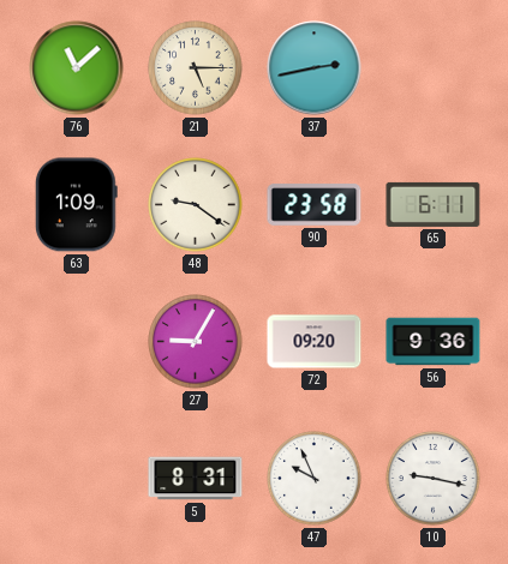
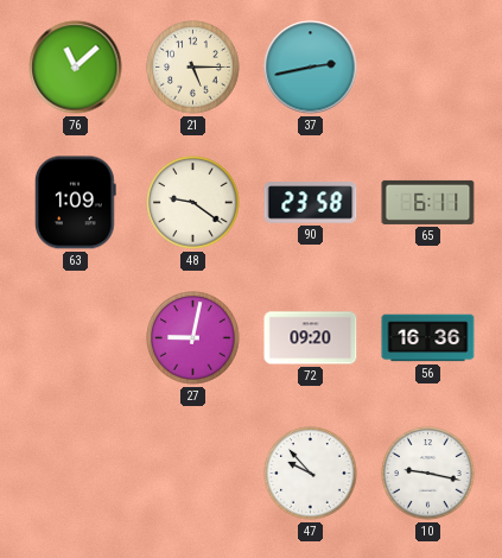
27: 9:05 -> 9:02
56: 9:36 -> 16:36
5: 8:31 -> none
47: 9:56 -> 9:53
